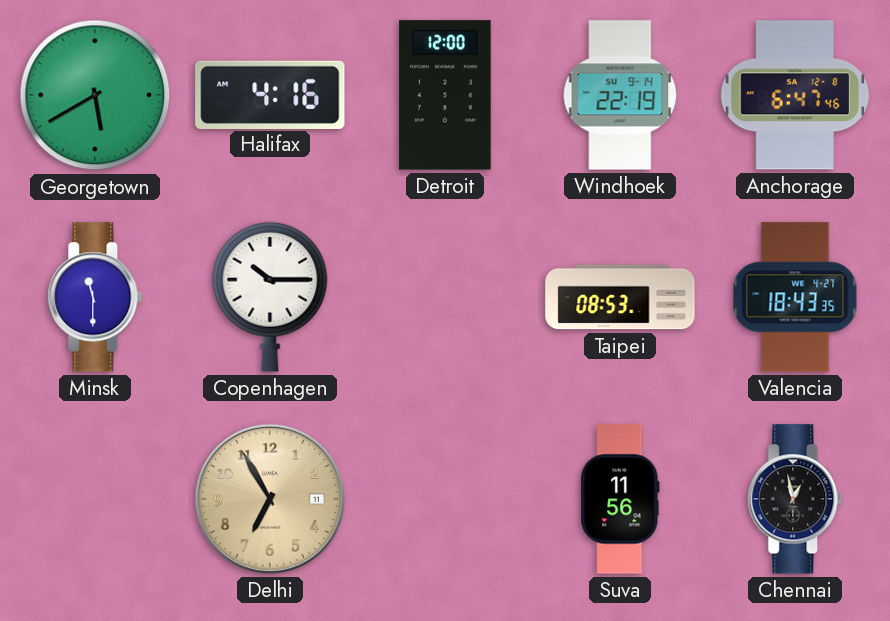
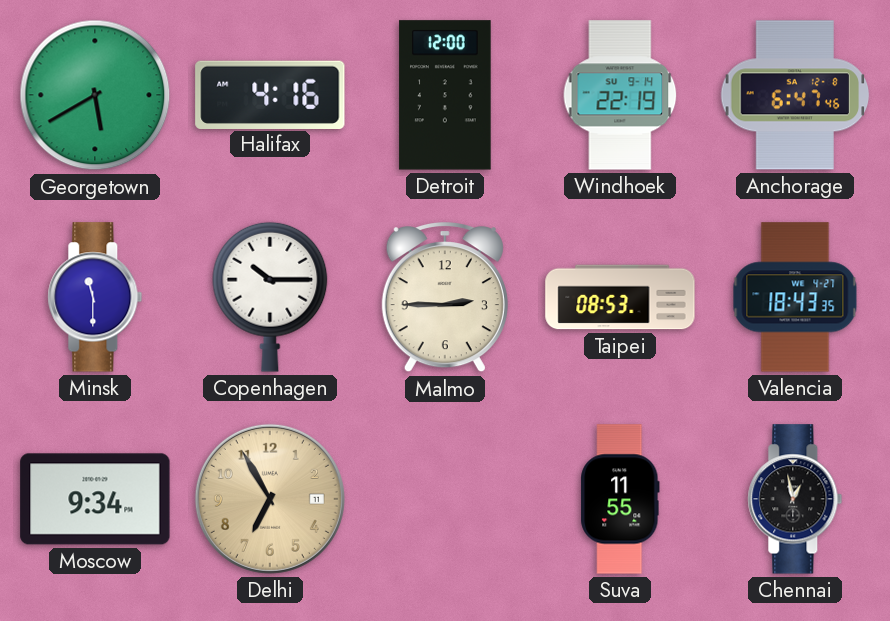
Malmo: none -> 2:45
Moscow: none -> 9:34
Suva: 11:56 -> 11:55
